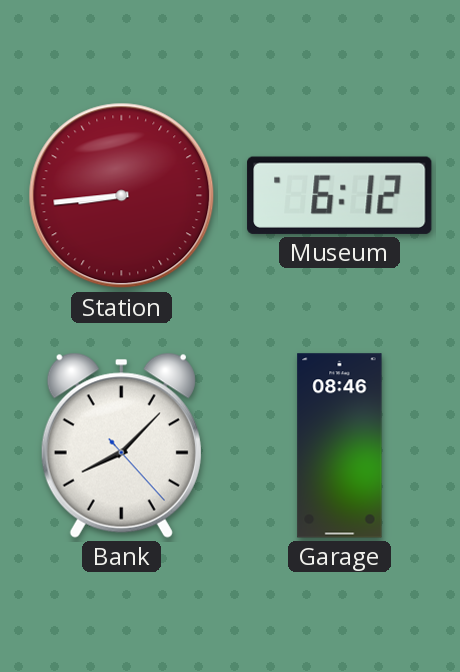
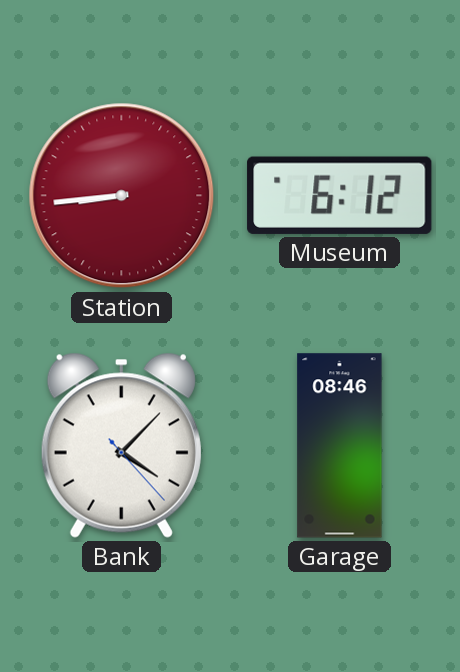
Bank: 8:07 -> 4:07
